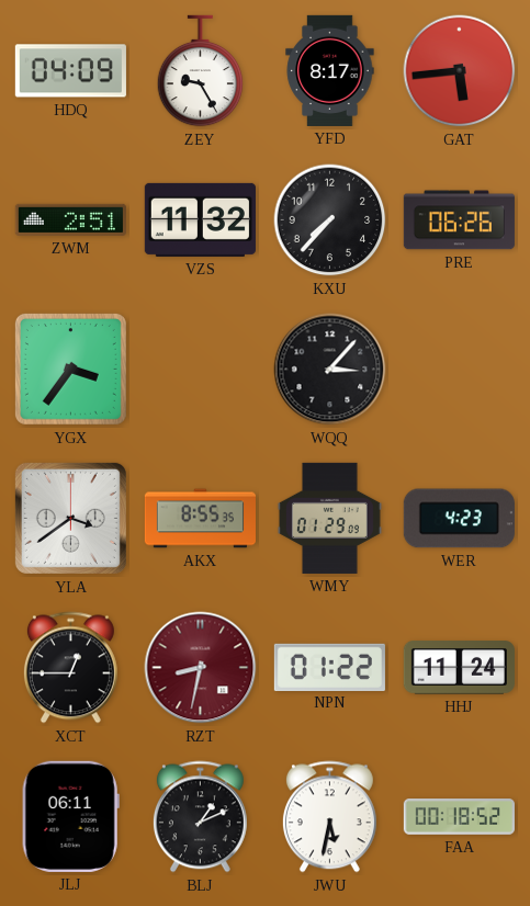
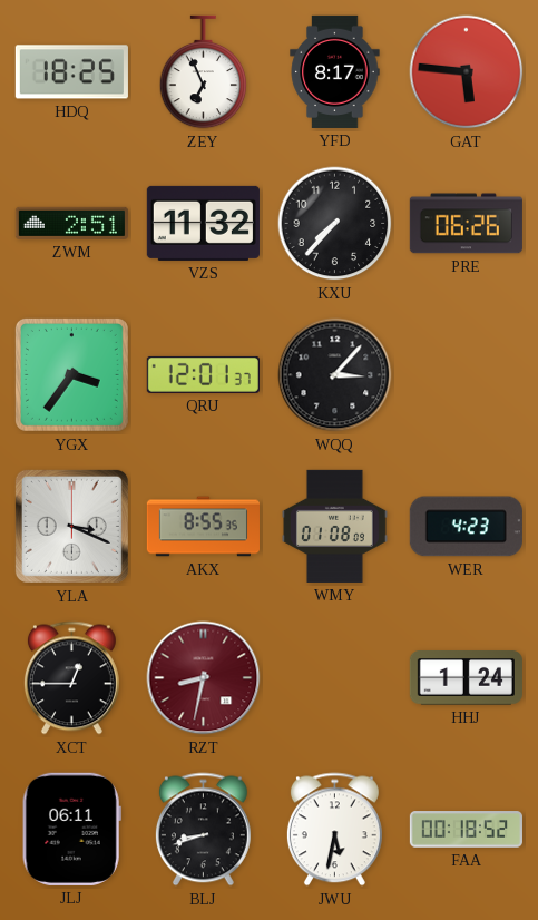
HDQ: 04:09 -> 18:25
ZEY: 9:25 -> 6:56
GAT: 5:44 -> 5:46
QRU: none -> 12:01
YLA: 3:39 -> 3:19
WMY: 01:29 -> 01:08
NPN: 01:22 -> none
HHJ: 11:24 -> 1:24
BLJ: 1:11 -> 8:42
